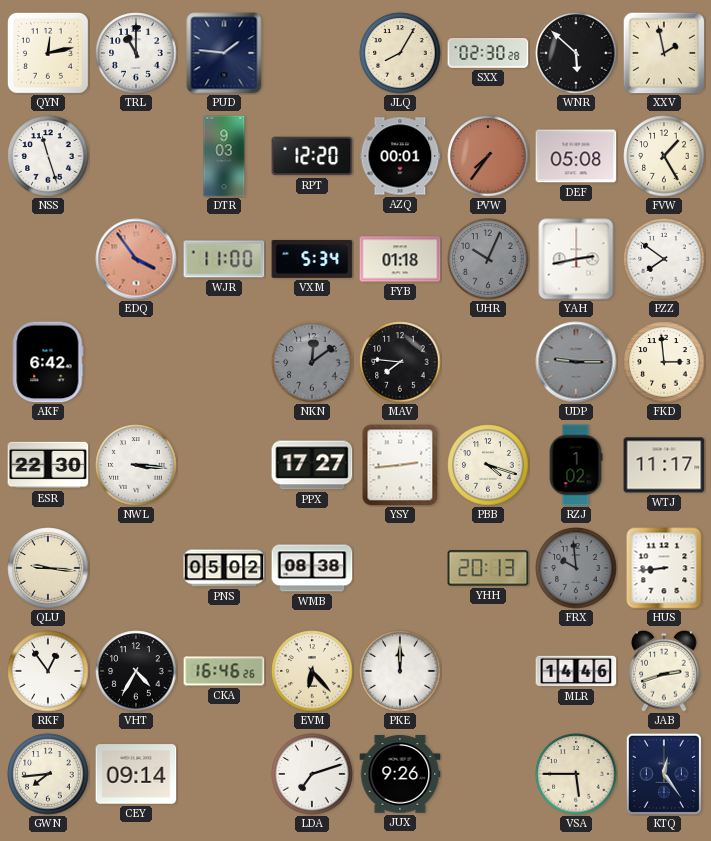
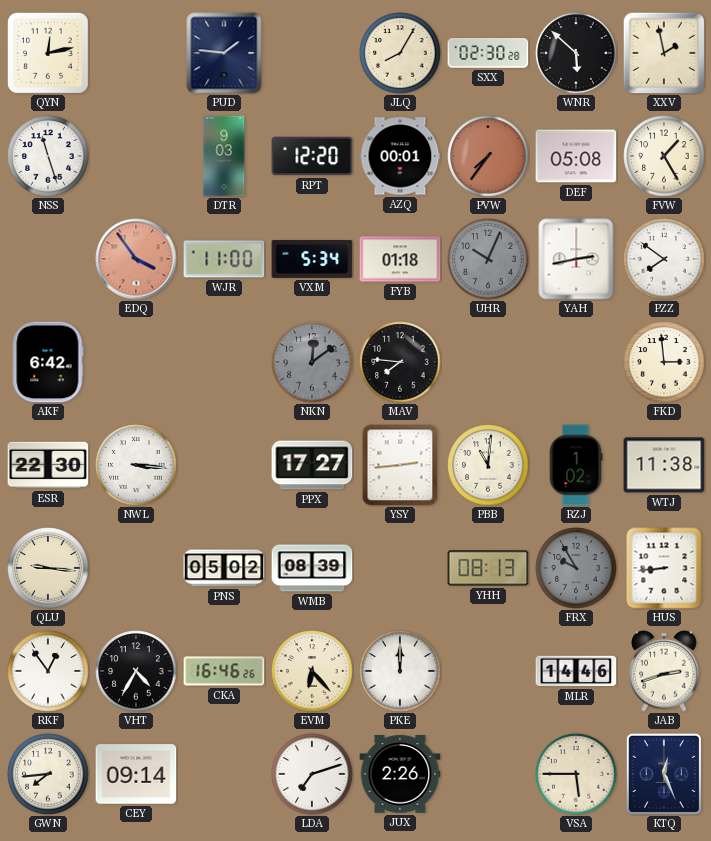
TRL: 11:00 -> none
UDP: 9:15 -> none
PBB: 4:18 -> 11:01
WTJ: 11:17 -> 11:38
WMB: 08:38 -> 08:39
YHH: 20:13 -> 08:13
FRX: 9:59 -> 9:55
JUX: 9:26 -> 2:26
KTQ: 12:24 -> 12:26
